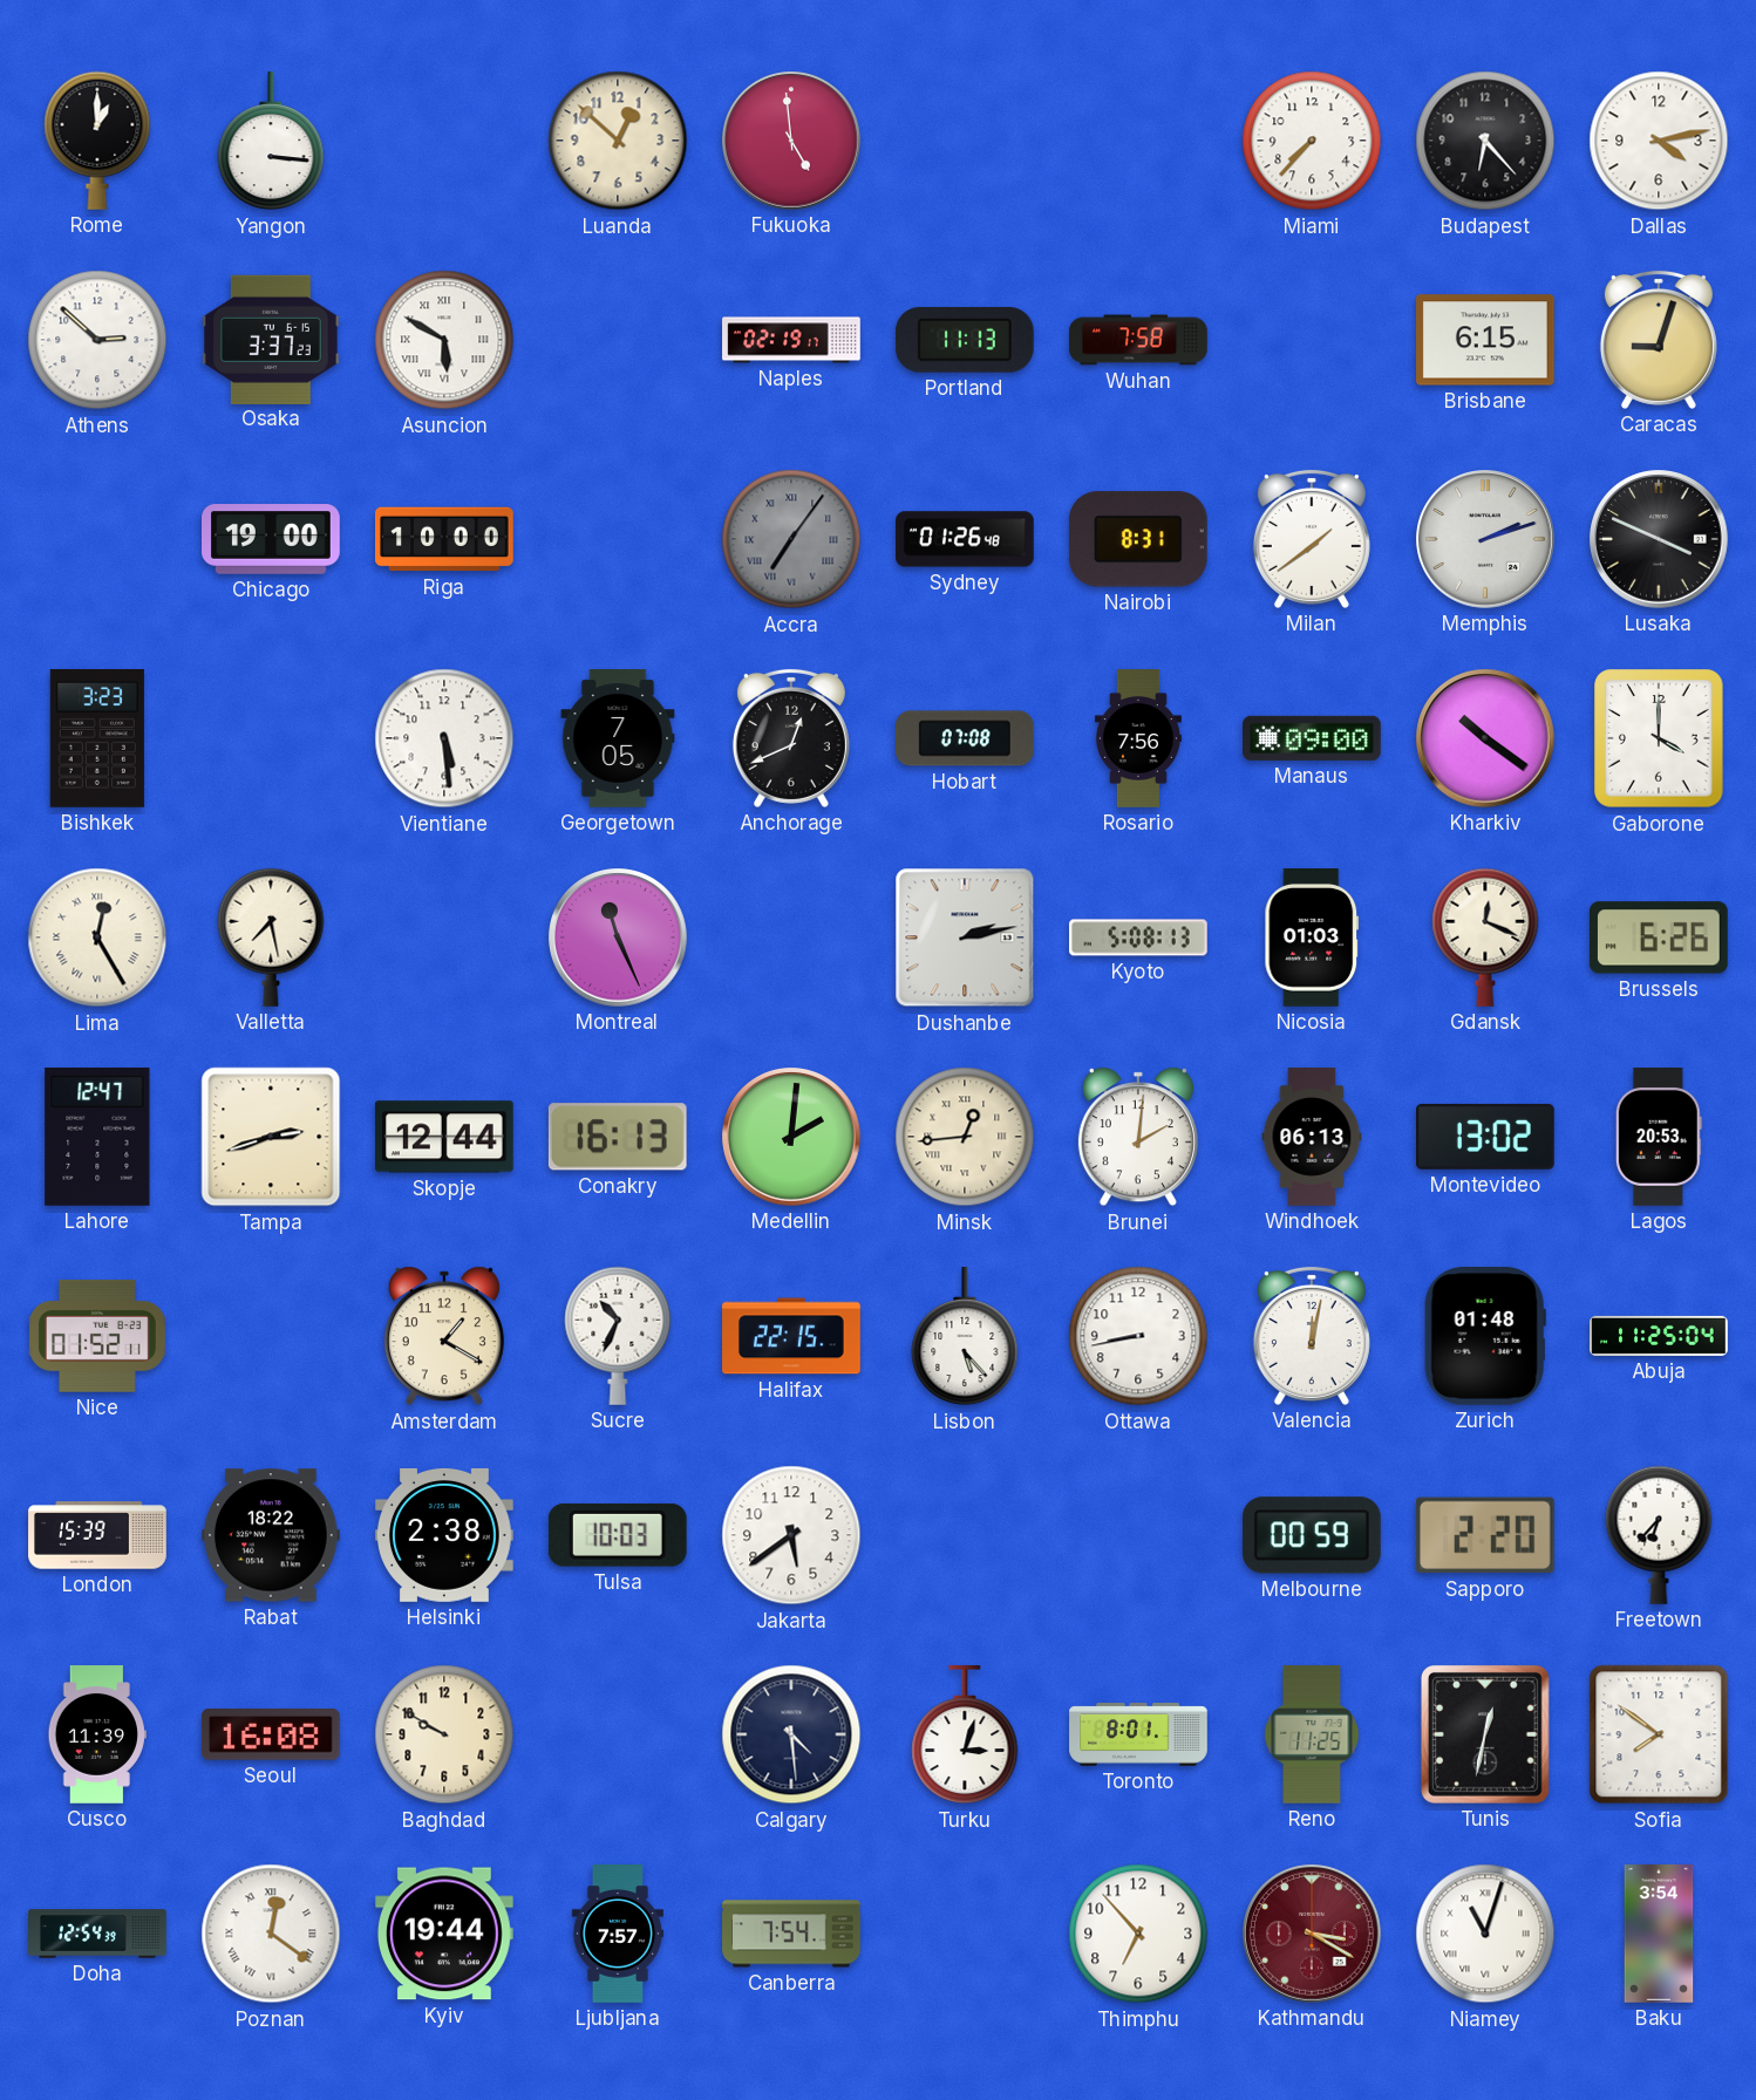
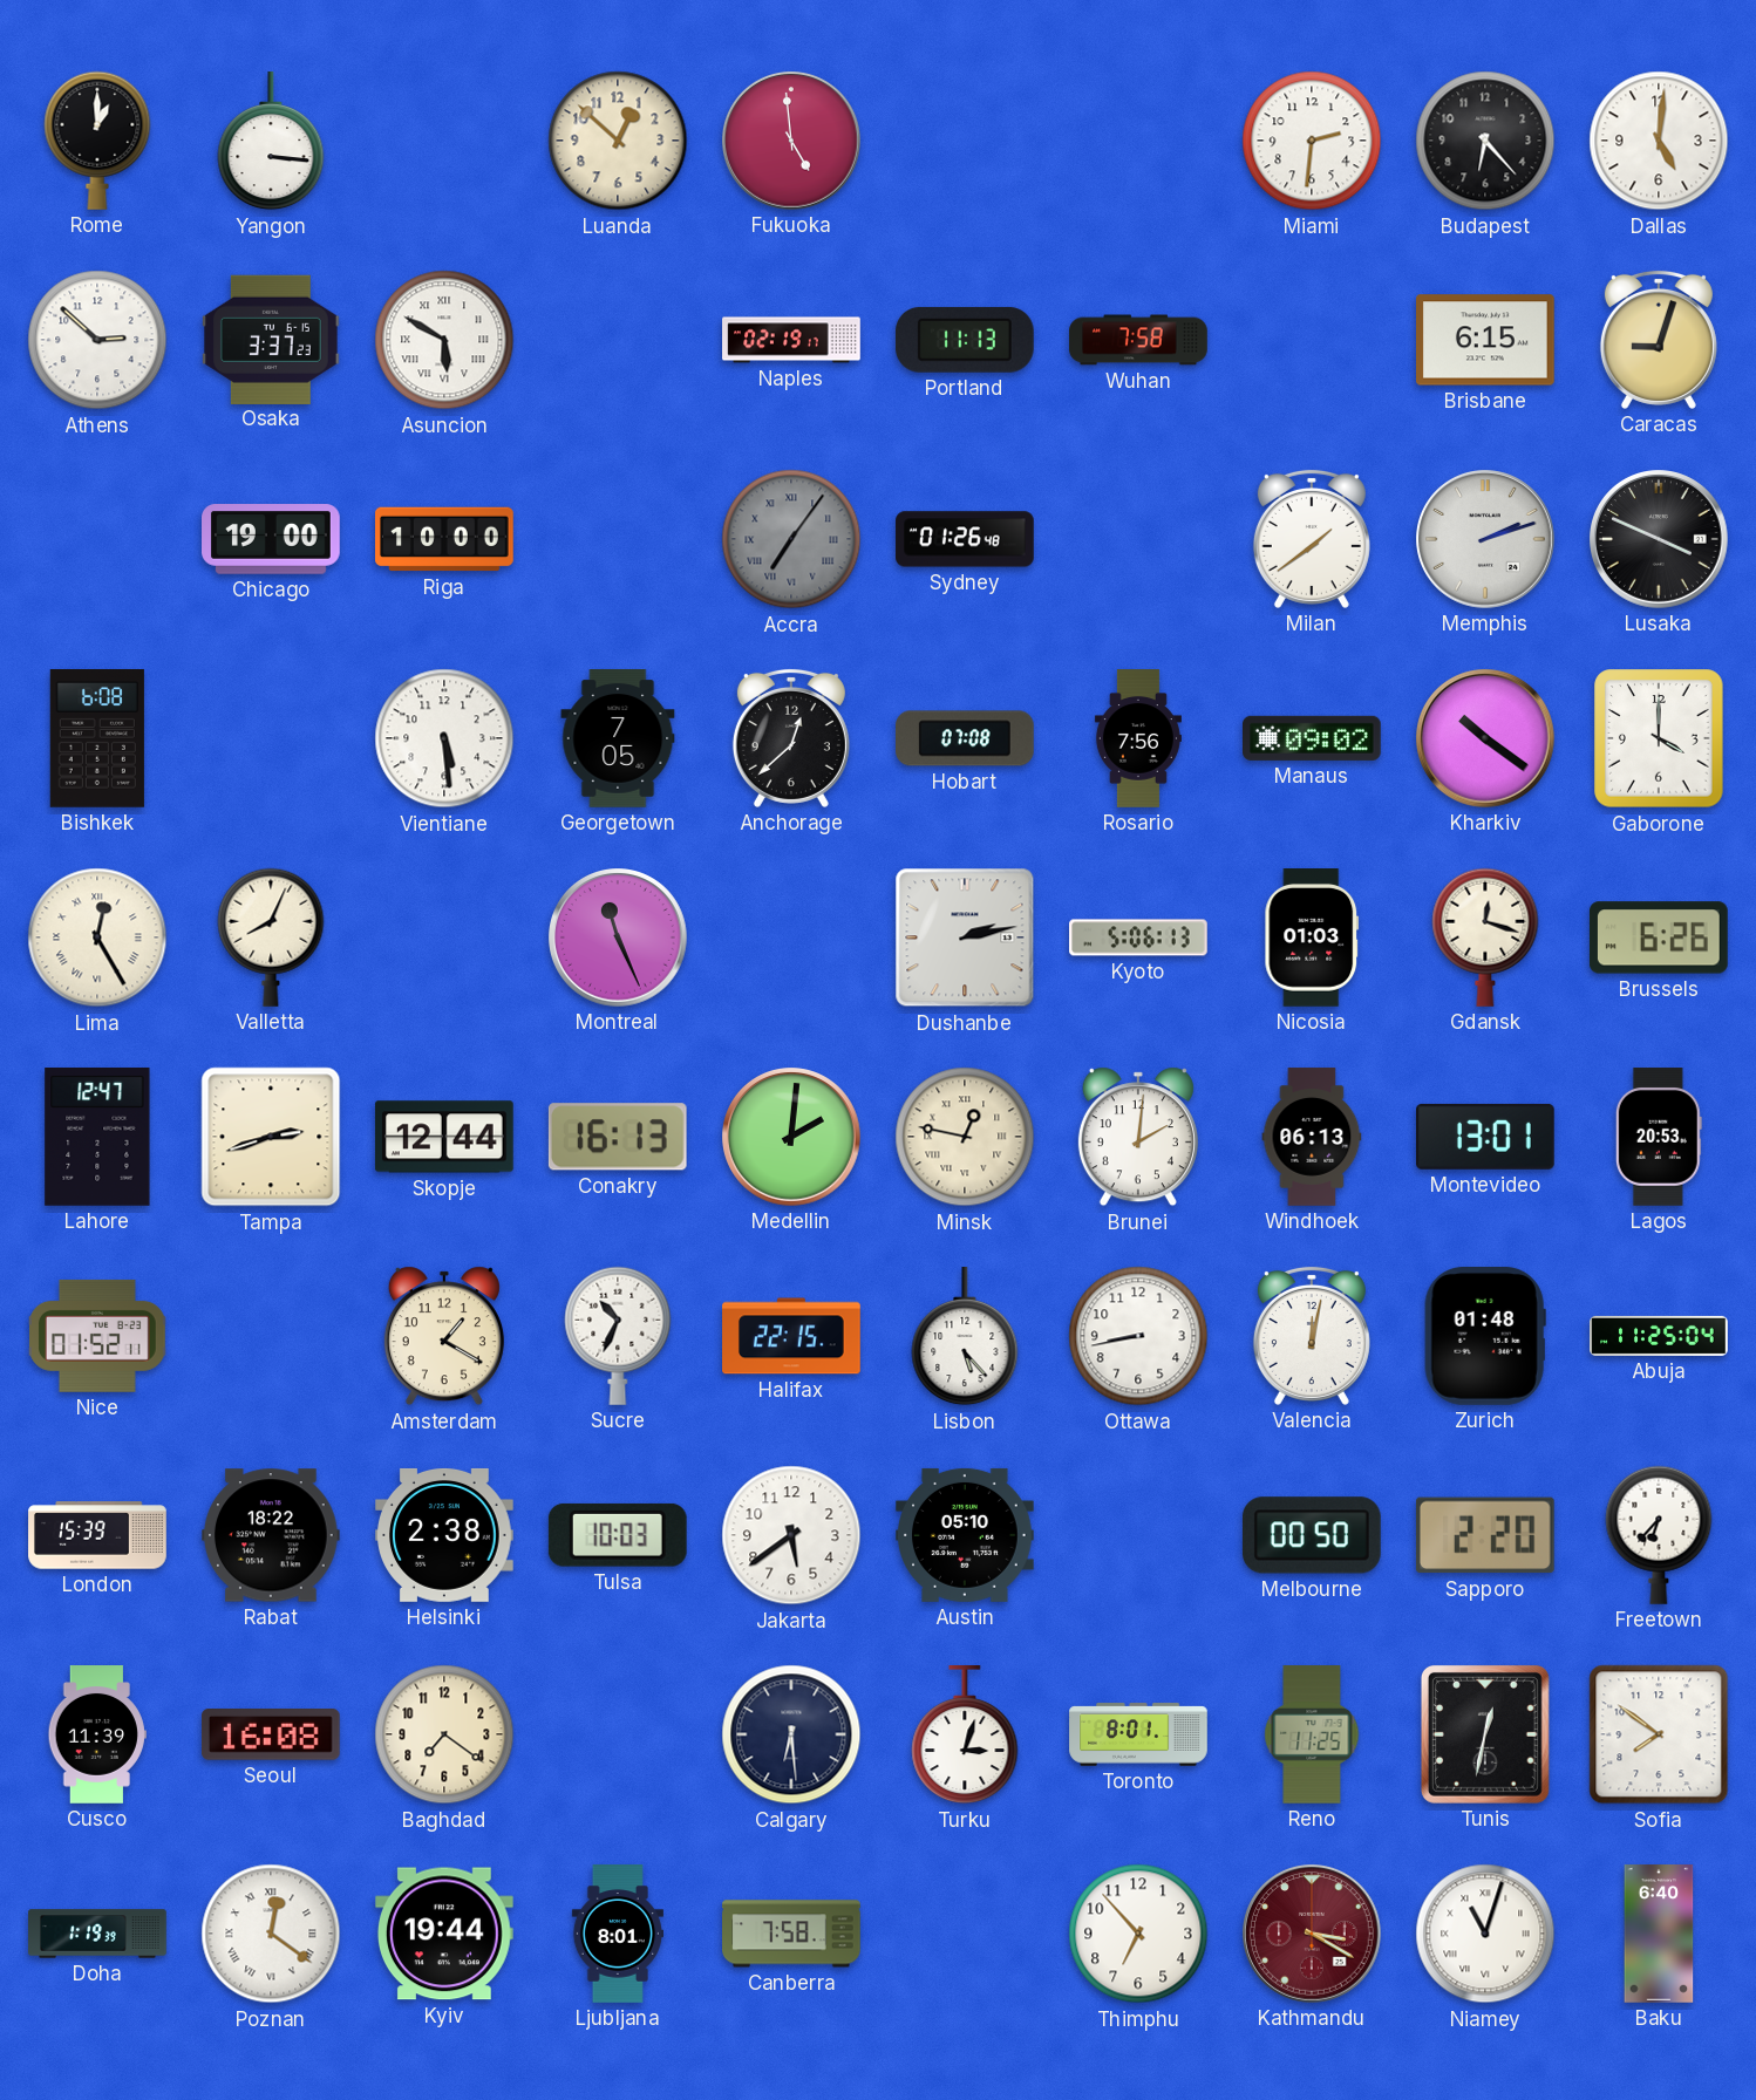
Miami: 7:37 -> 2:31
Dallas: 4:13 -> 5:01
Nairobi: 8:31 -> none
Bishkek: 3:23 -> 6:08
Anchorage: 12:41 -> 12:38
Manaus: 09:00 -> 09:02
Valletta: 7:28 -> 8:04
Kyoto: 5:08 -> 5:06
Gdansk: 12:19 -> 12:18
Minsk: 12:44 -> 12:47
Montevideo: 13:02 -> 13:01
Austin: none -> 05:10
Melbourne: 00:59 -> 00:50
Baghdad: 9:50 -> 7:21
Calgary: 4:29 -> 6:29
Doha: 12:54 -> 1:19
Ljubljana: 7:57 -> 8:01
Canberra: 7:54 -> 7:58
Baku: 3:54 -> 6:40
